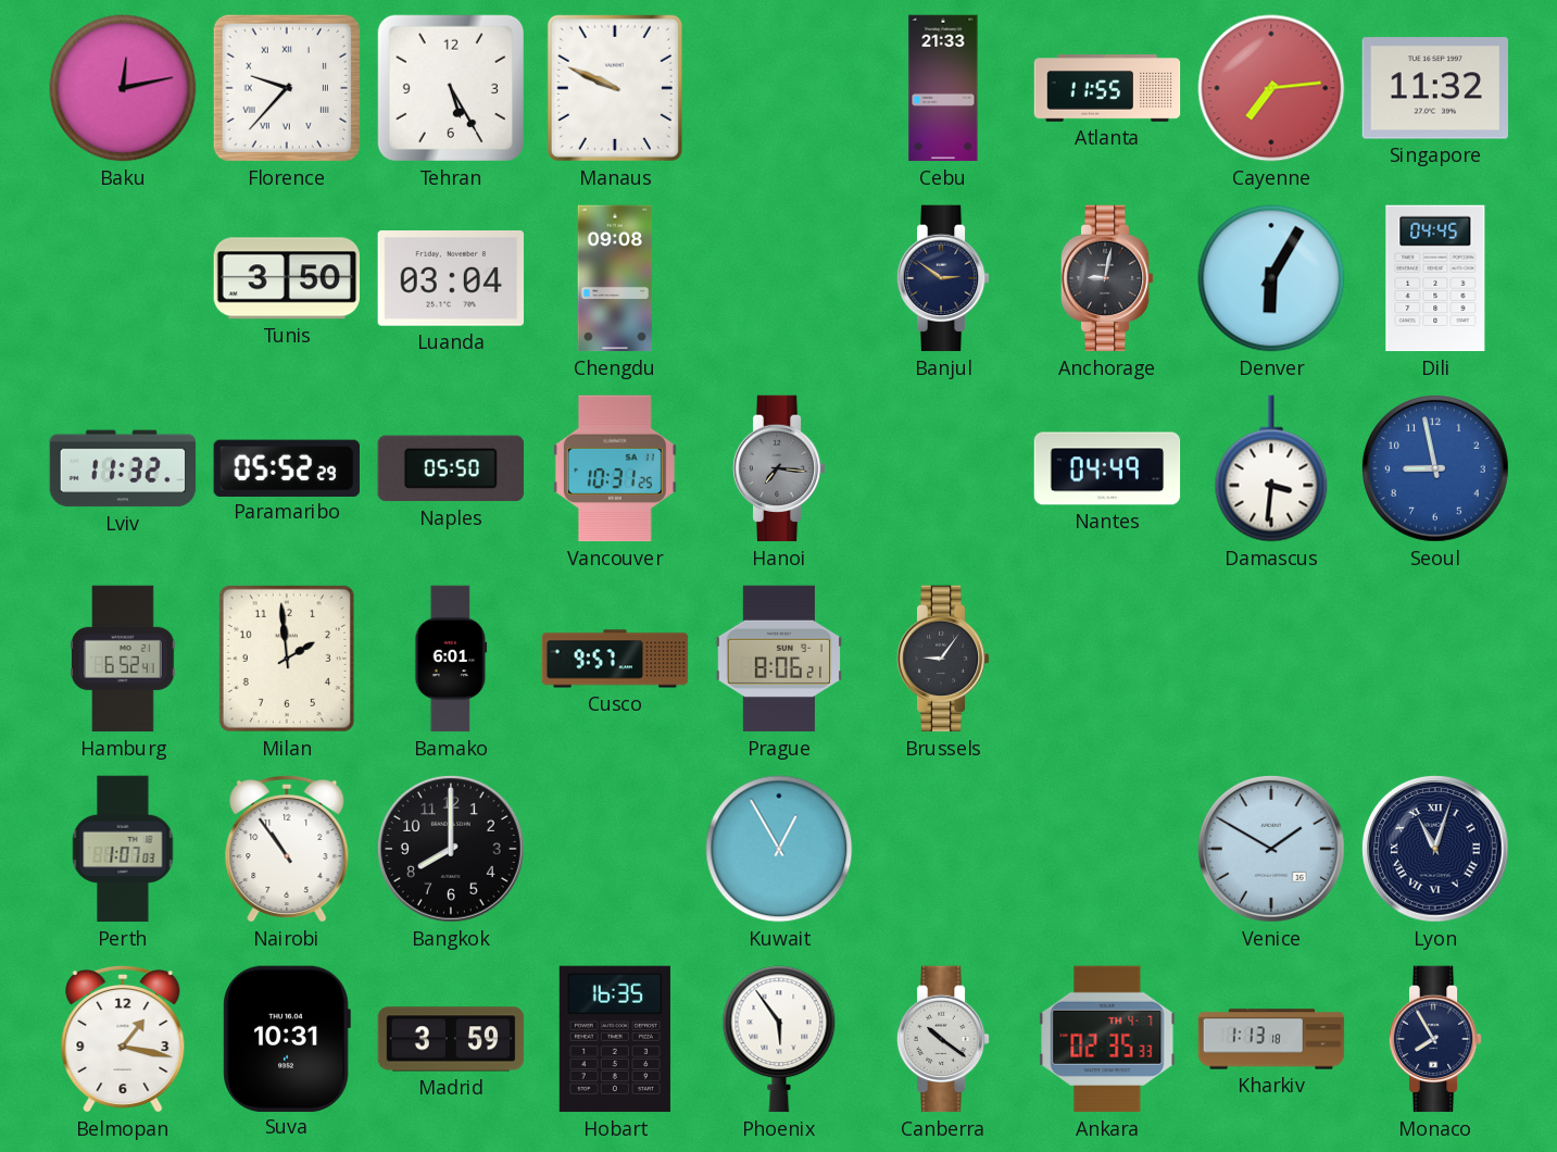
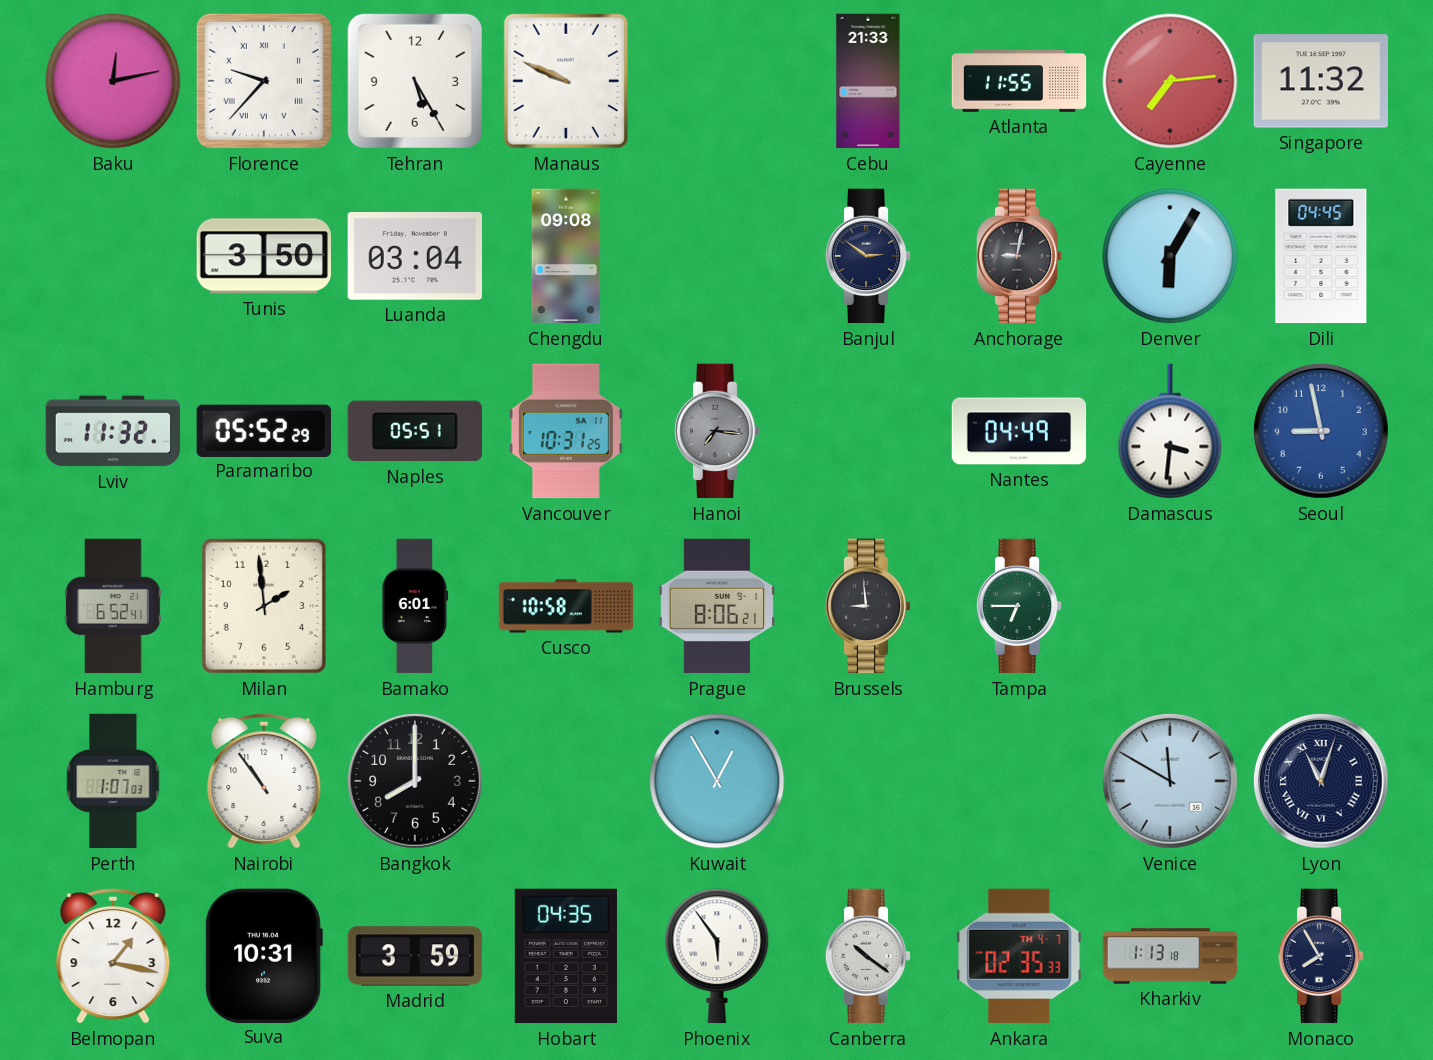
Naples: 05:50 -> 05:51
Cusco: 9:57 -> 10:58
Brussels: 9:06 -> 8:59
Tampa: none -> 6:45
Venice: 1:50 -> 11:50
Hobart: 16:35 -> 04:35
